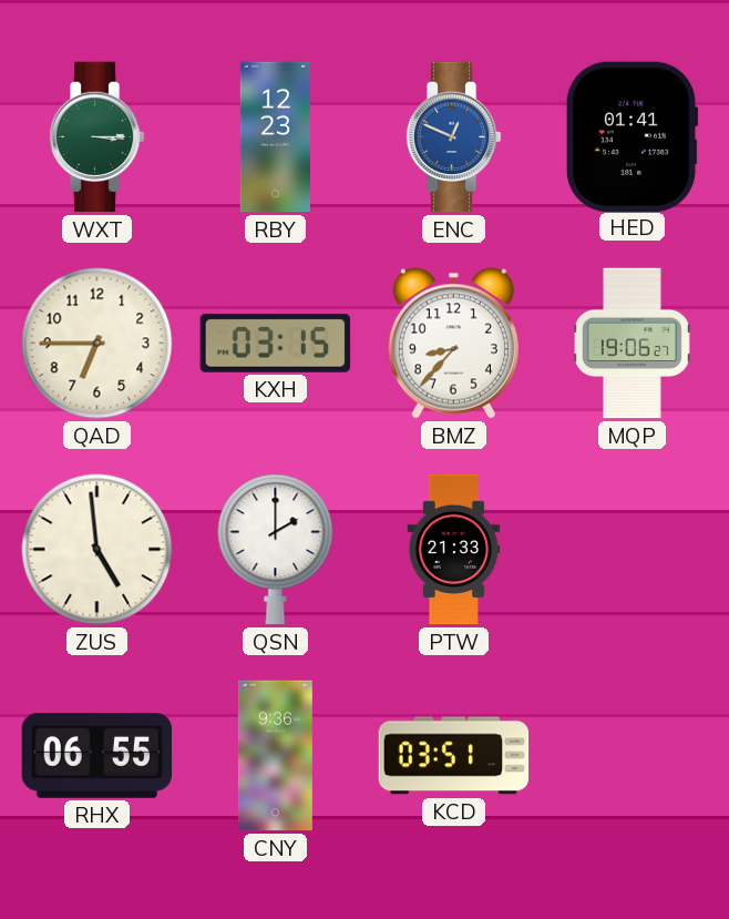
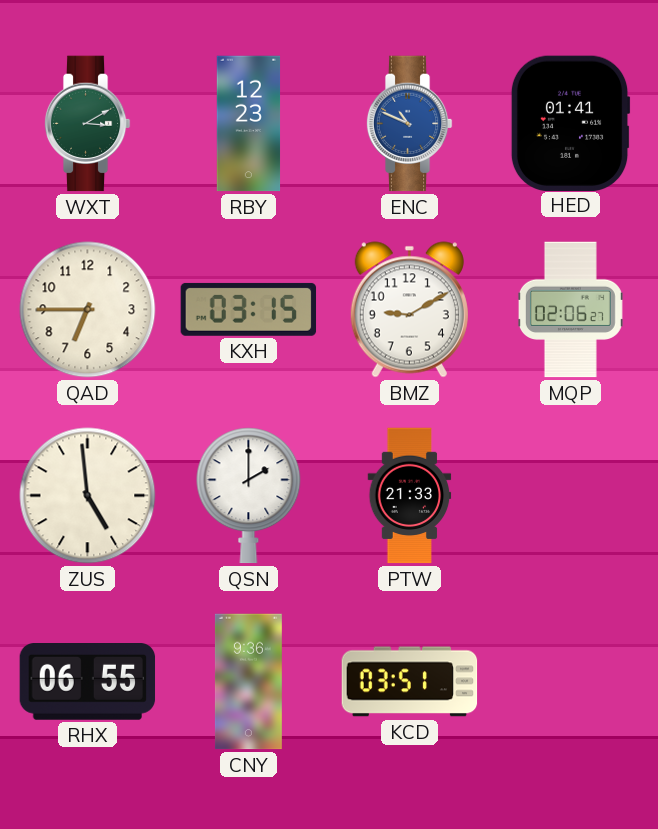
WXT: 3:15 -> 3:10
ENC: 12:49 -> 10:49
BMZ: 8:37 -> 9:10
MQP: 19:06 -> 02:06
